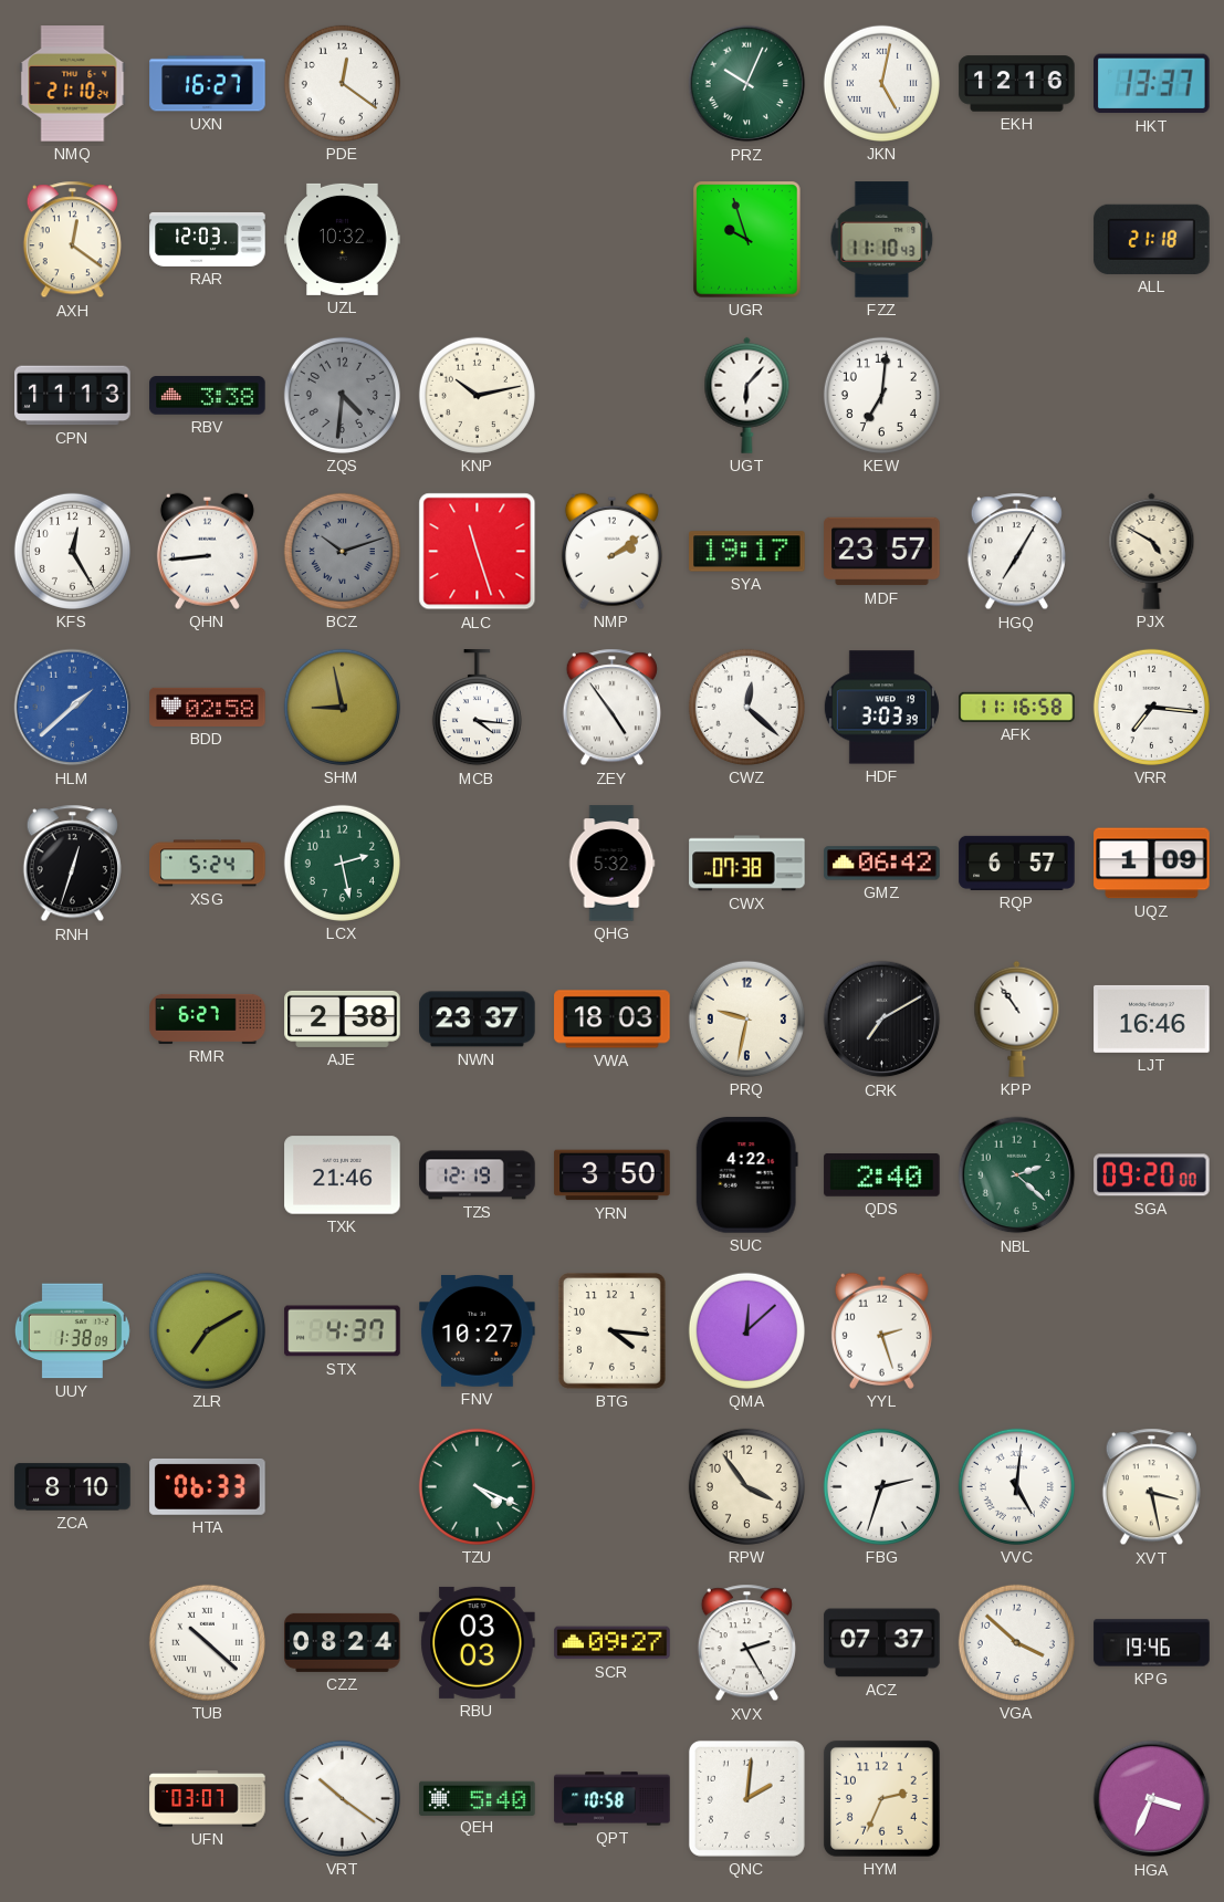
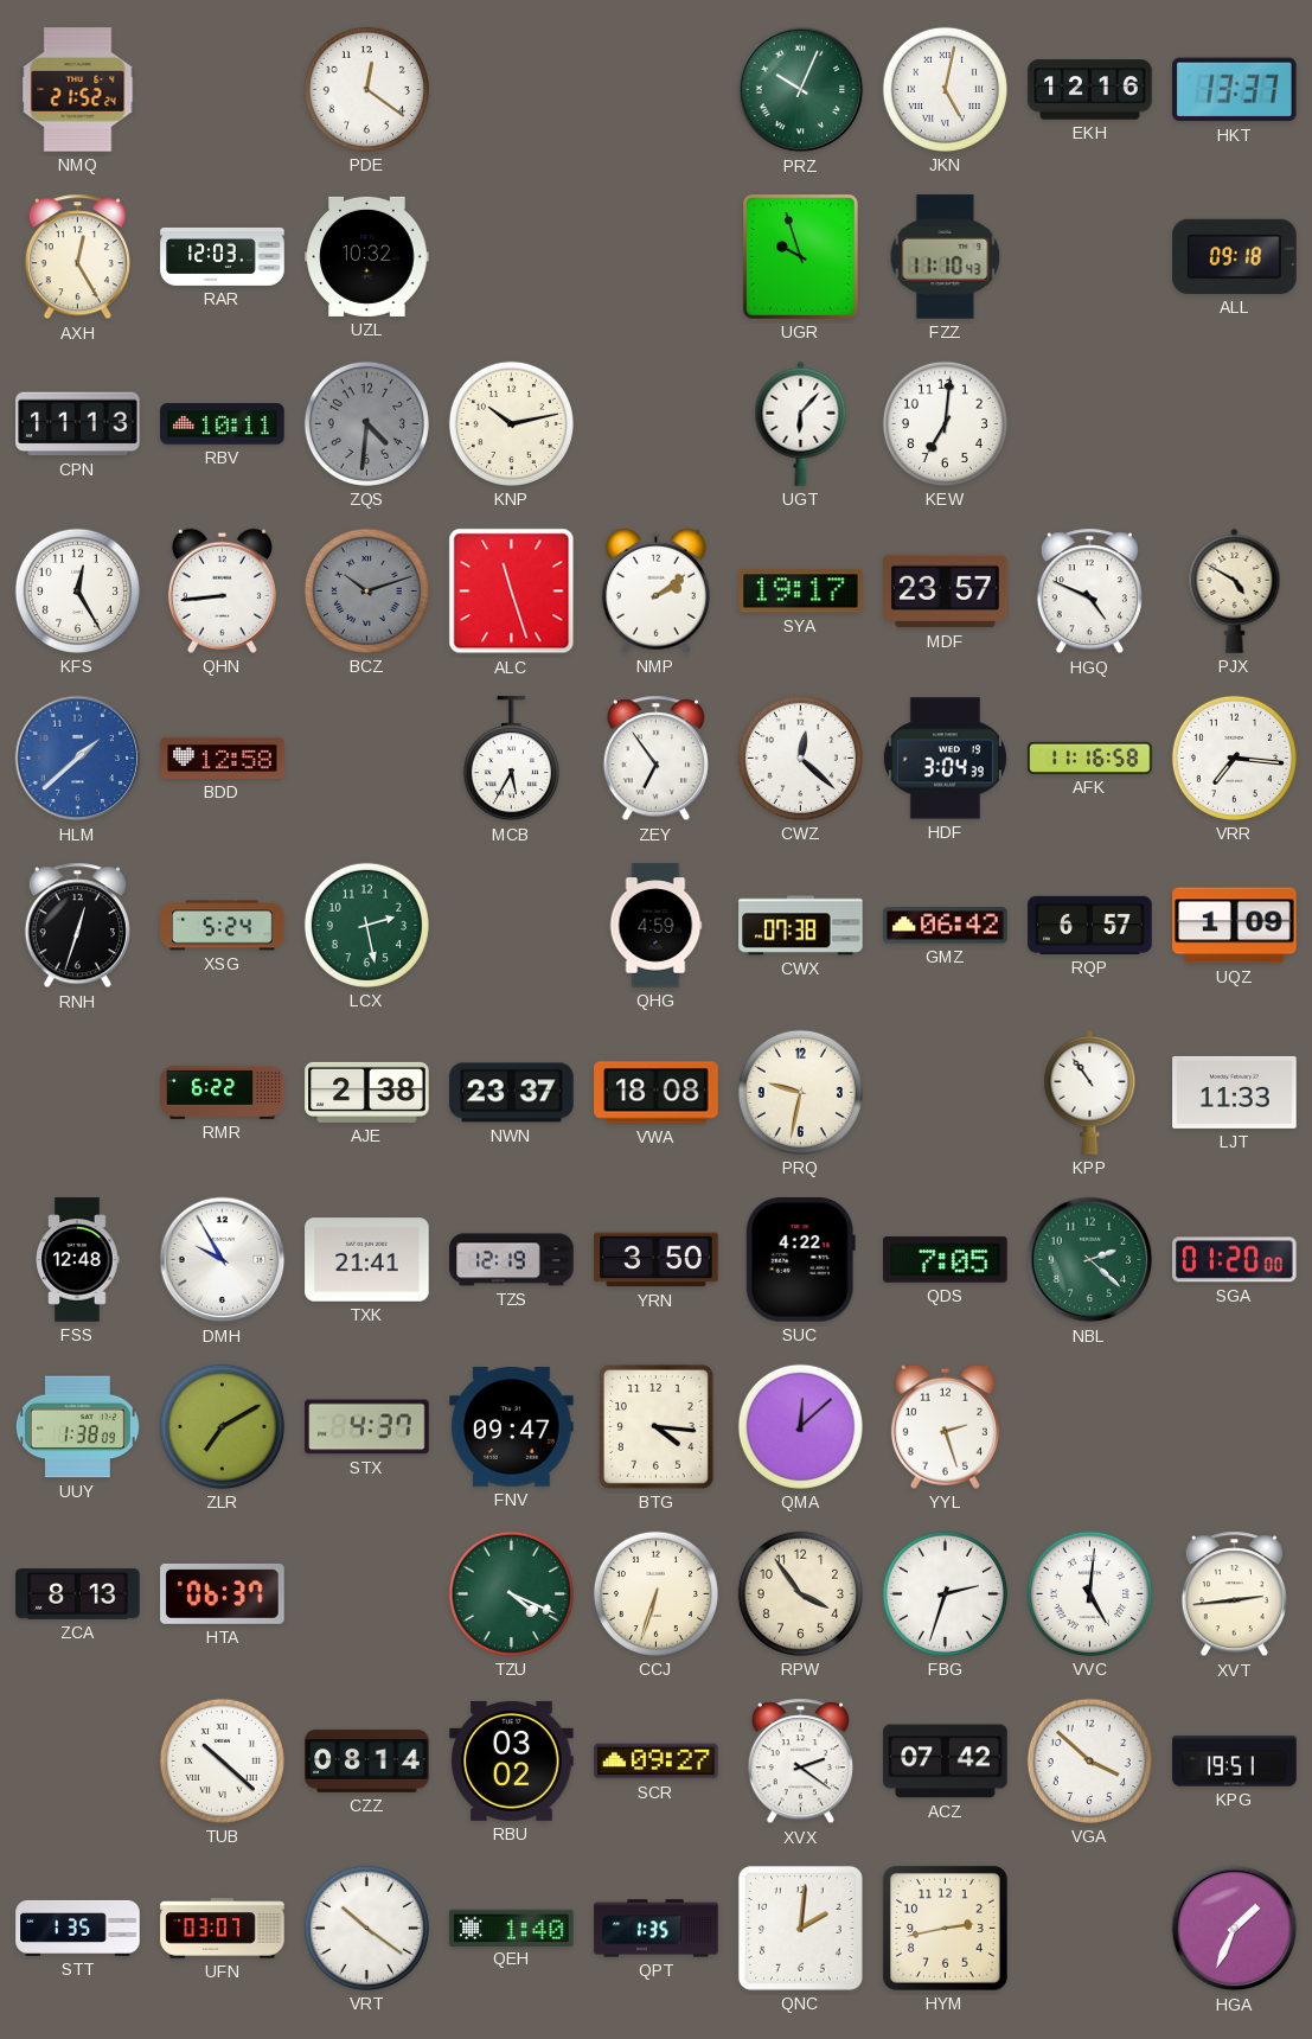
NMQ: 21:10 -> 21:52
UXN: 16:27 -> none
AXH: 12:21 -> 12:25
ALL: 21:18 -> 09:18
RBV: 3:38 -> 10:11
HGQ: 7:05 -> 4:49
BDD: 02:58 -> 12:58
SHM: 8:58 -> none
MCB: 4:16 -> 5:35
ZEY: 4:54 -> 6:54
HDF: 3:03 -> 3:04
QHG: 5:32 -> 4:59
RMR: 6:27 -> 6:22
VWA: 18:03 -> 18:08
CRK: 7:10 -> none
LJT: 16:46 -> 11:33
FSS: none -> 12:48
DMH: none -> 9:55
TXK: 21:46 -> 21:41
QDS: 2:40 -> 7:05
SGA: 09:20 -> 01:20
FNV: 10:27 -> 09:47
ZCA: 8:10 -> 8:13
HTA: 06:33 -> 06:37
CCJ: none -> 6:33
XVT: 3:28 -> 2:44
CZZ: 08:24 -> 08:14
RBU: 03:03 -> 03:02
XVX: 2:25 -> 2:21
ACZ: 07:37 -> 07:42
KPG: 19:46 -> 19:51
STT: none -> 1:35
QEH: 5:40 -> 1:40
QPT: 10:58 -> 1:35
HYM: 2:34 -> 2:43
HGA: 3:34 -> 1:34
